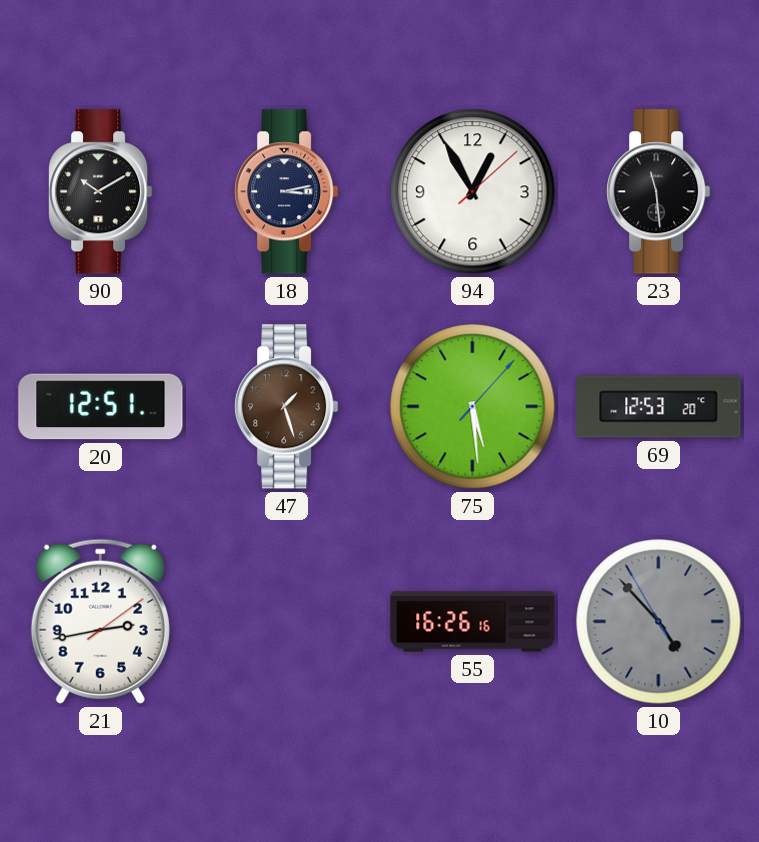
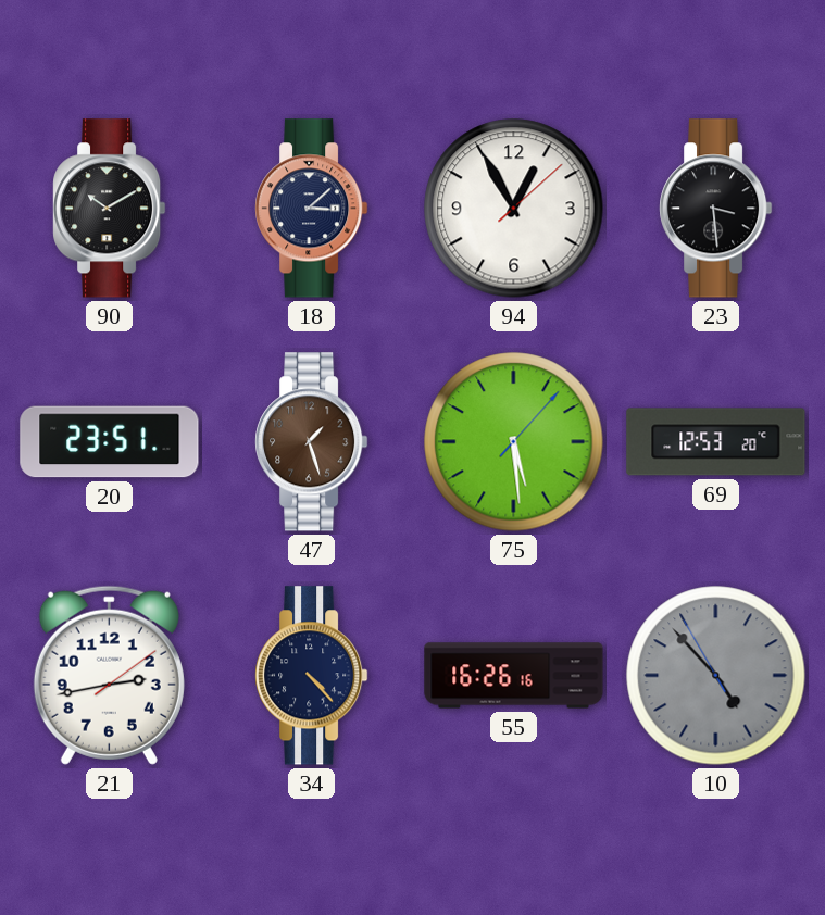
18: 3:13 -> 3:08
23: 11:29 -> 3:29
20: 12:51 -> 23:51
34: none -> 4:23
